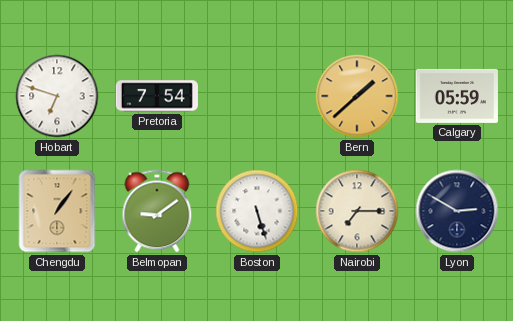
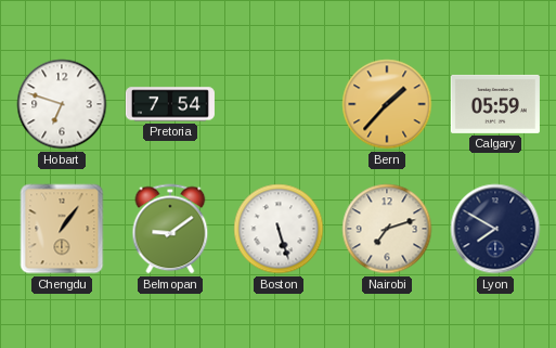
Bern: 1:38 -> 1:37
Nairobi: 7:15 -> 7:12
Lyon: 2:50 -> 7:50
